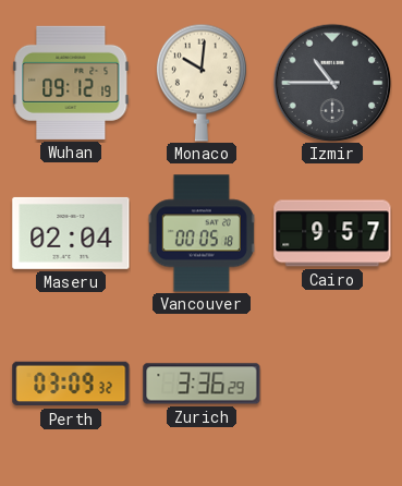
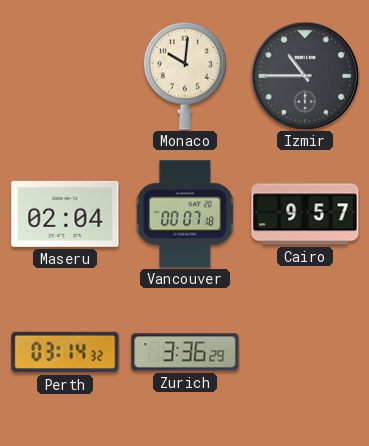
Wuhan: 09:12 -> none
Vancouver: 00:05 -> 00:07
Perth: 03:09 -> 03:14
